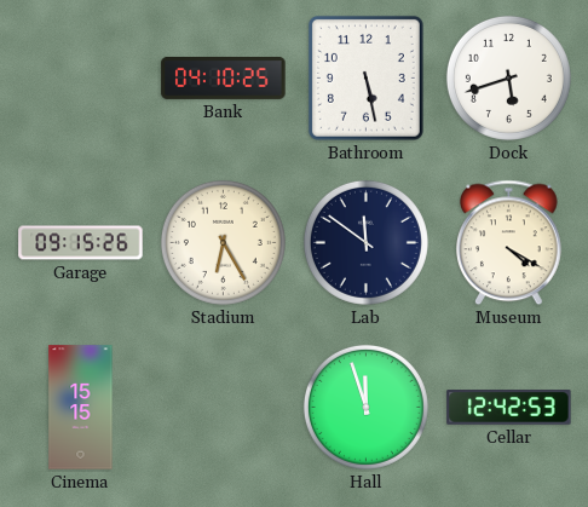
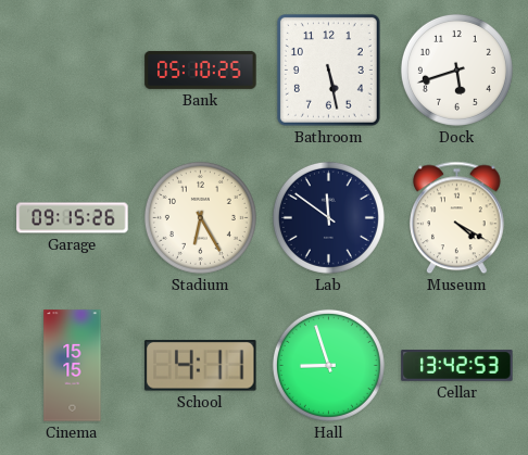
Bank: 04:10 -> 05:10
School: none -> 4:11
Hall: 11:57 -> 8:57
Cellar: 12:42 -> 13:42
